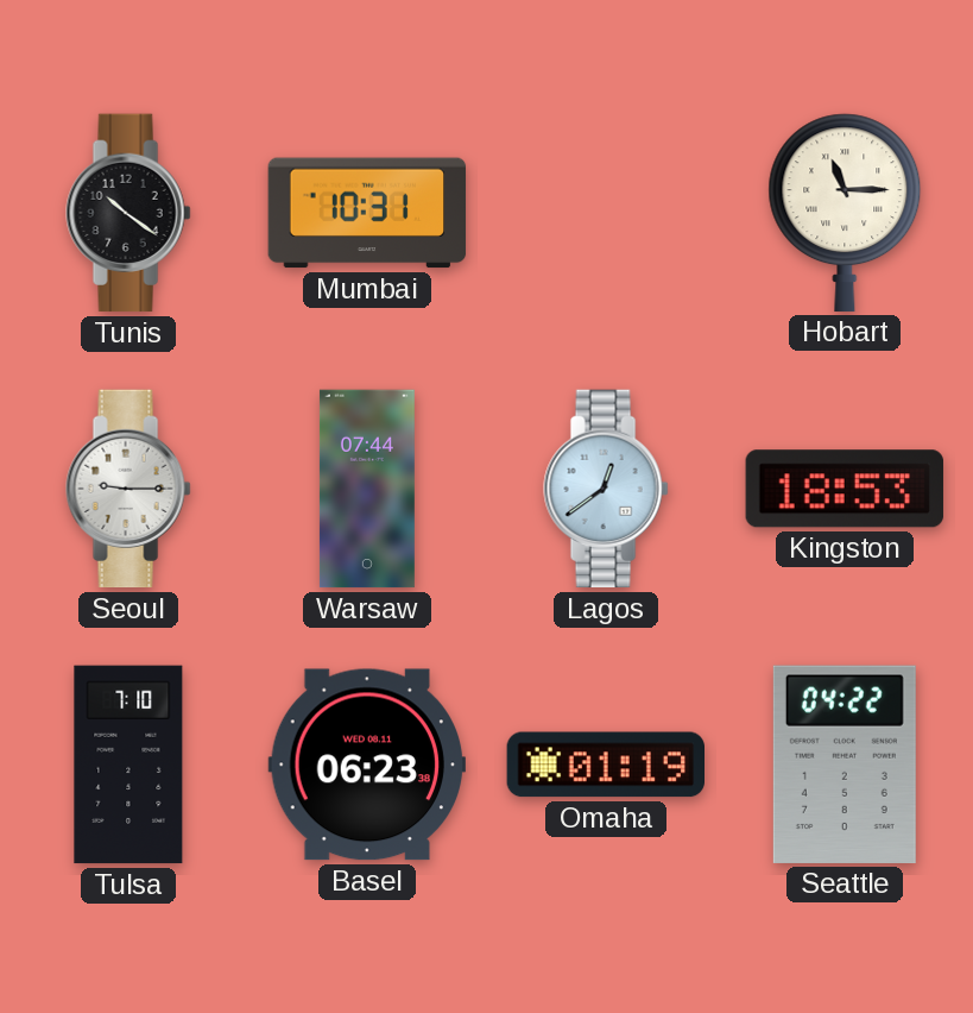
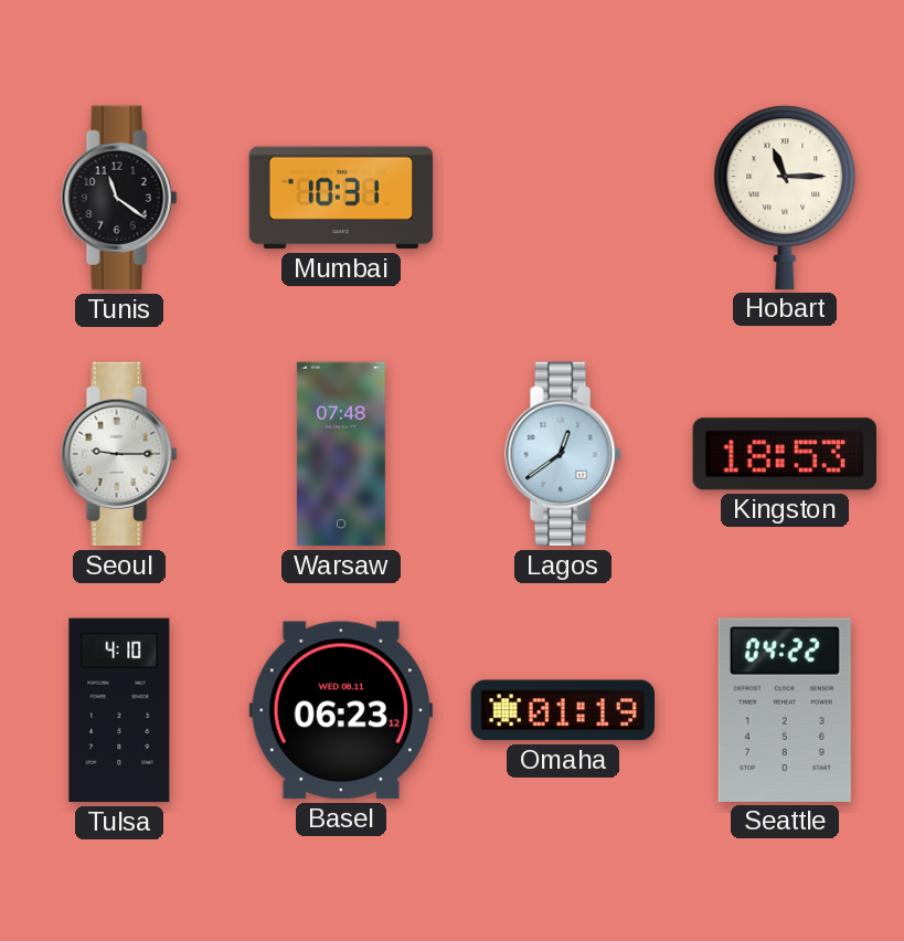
Tunis: 10:21 -> 11:21
Warsaw: 07:44 -> 07:48
Tulsa: 7:10 -> 4:10
Basel: 06:23:38 -> 06:23:12
